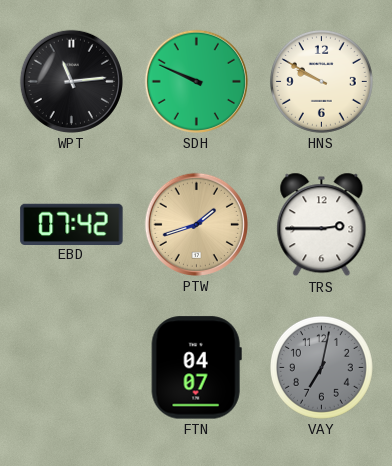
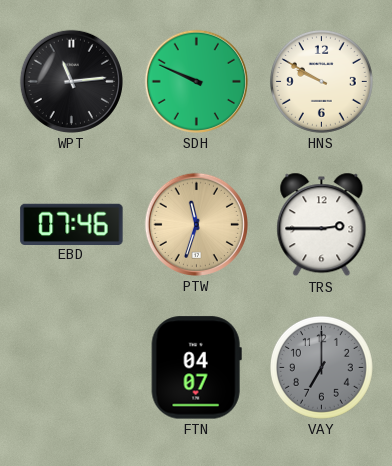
EBD: 07:42 -> 07:46
PTW: 1:42 -> 11:33
VAY: 7:02 -> 7:00
